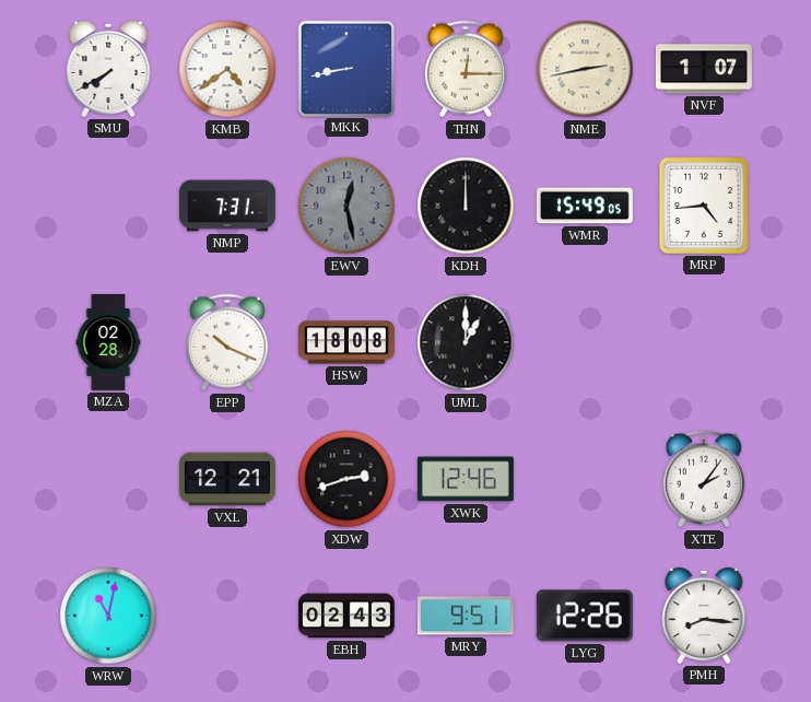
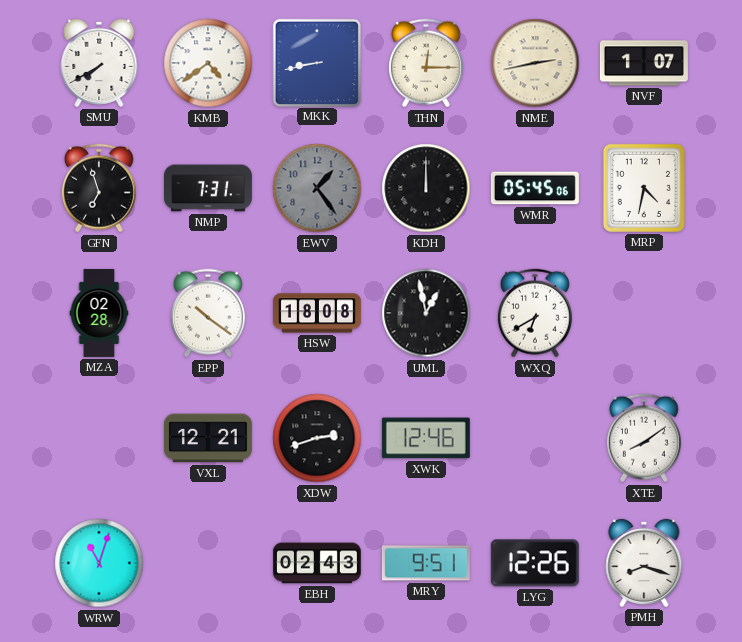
GFN: none -> 6:57
EWV: 12:28 -> 1:24
WMR: 15:49 -> 05:45
MRP: 4:44 -> 4:32
EPP: 10:19 -> 10:21
UML: 1:00 -> 12:58
WXQ: none -> 6:40
XTE: 2:06 -> 8:09
WRW: 11:02 -> 11:03
PMH: 8:16 -> 8:18
